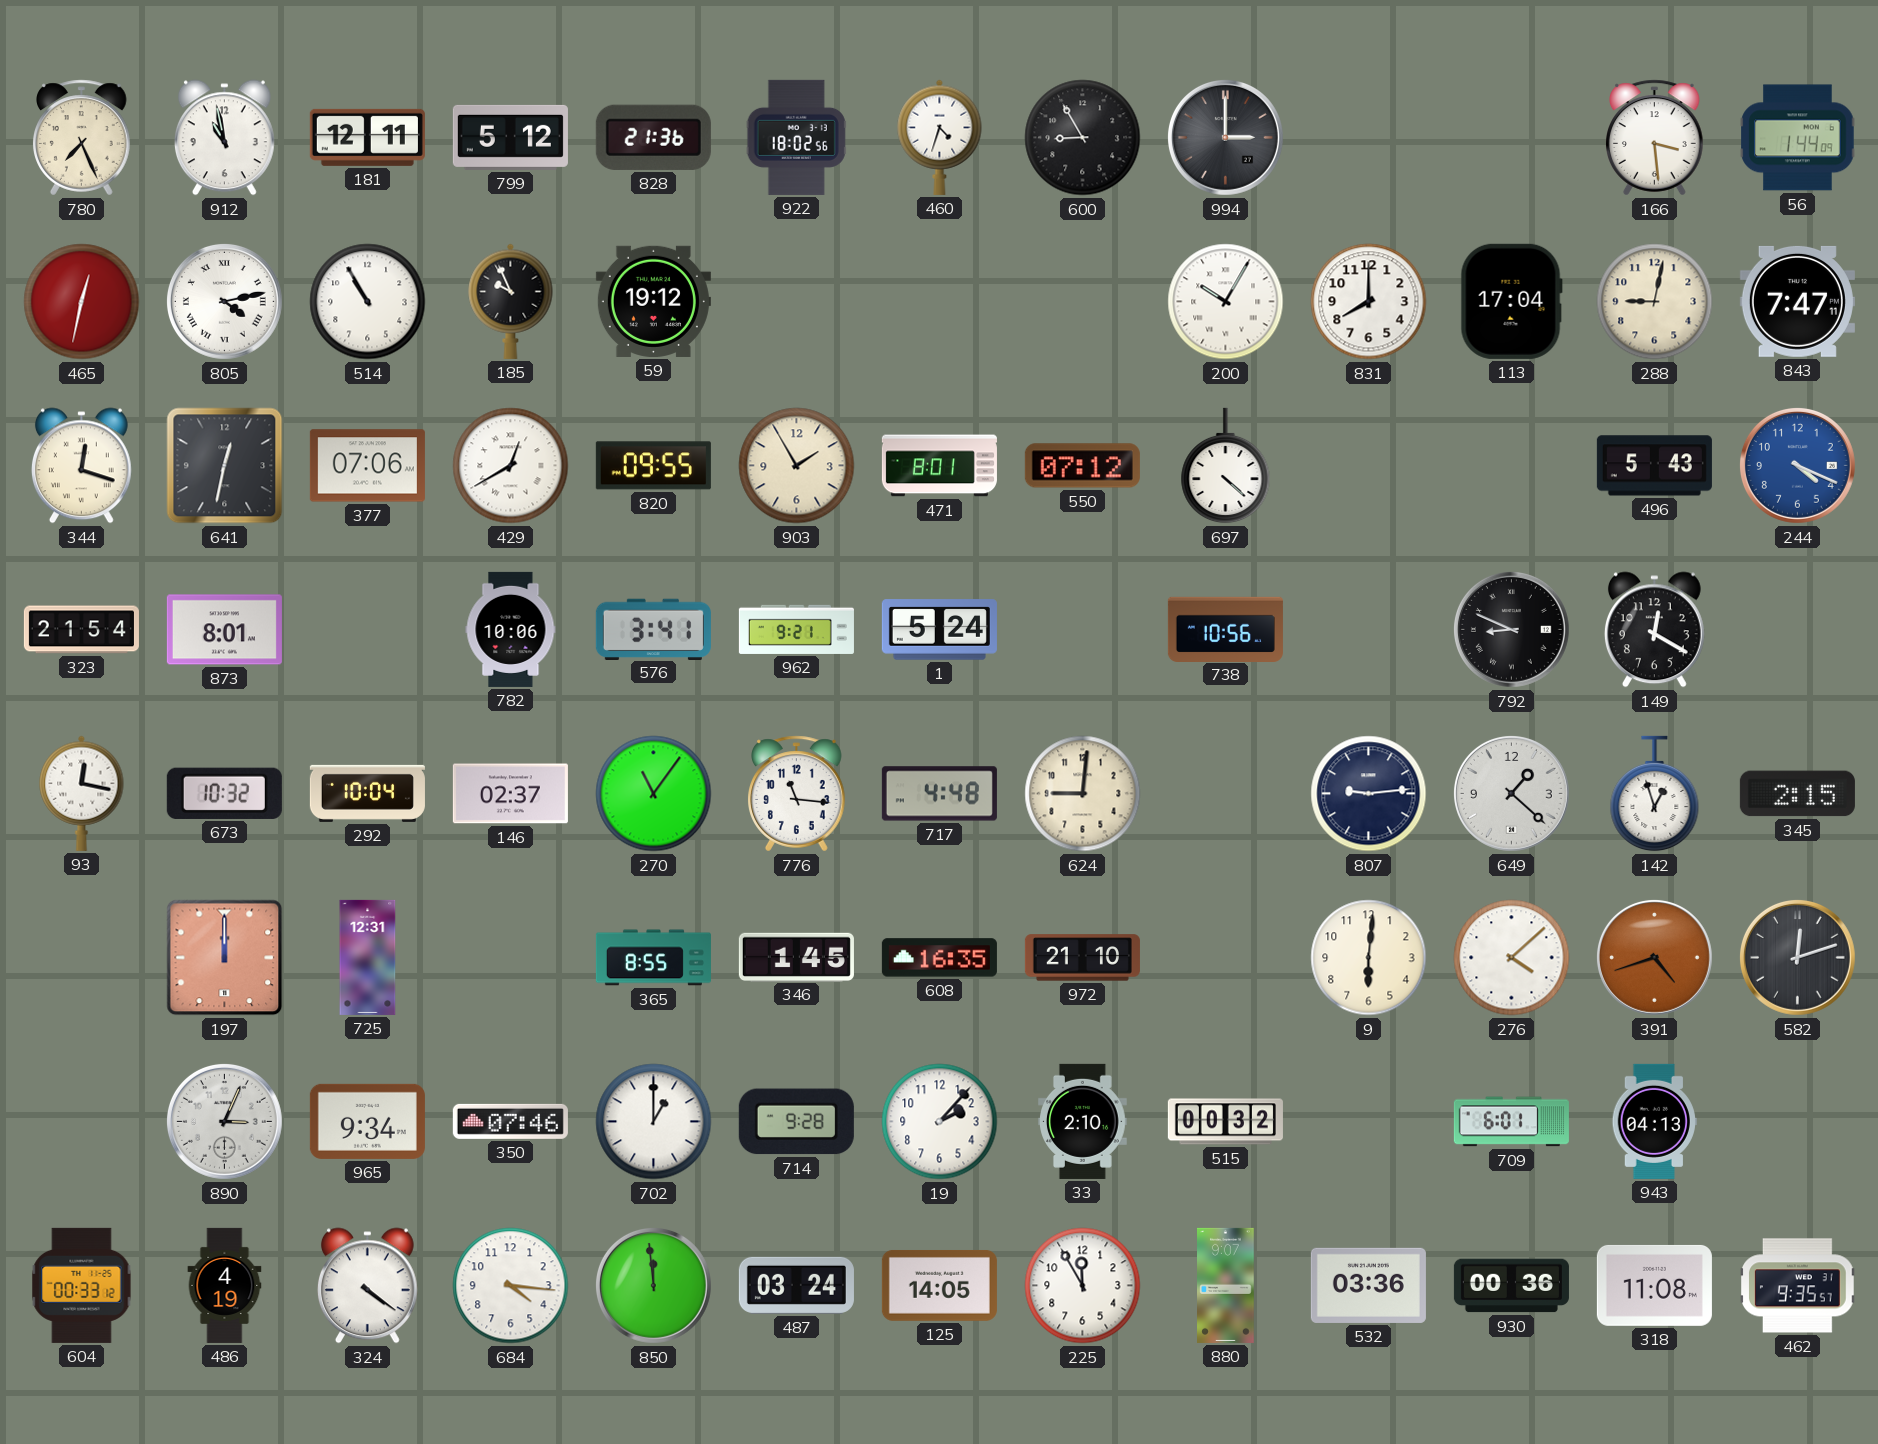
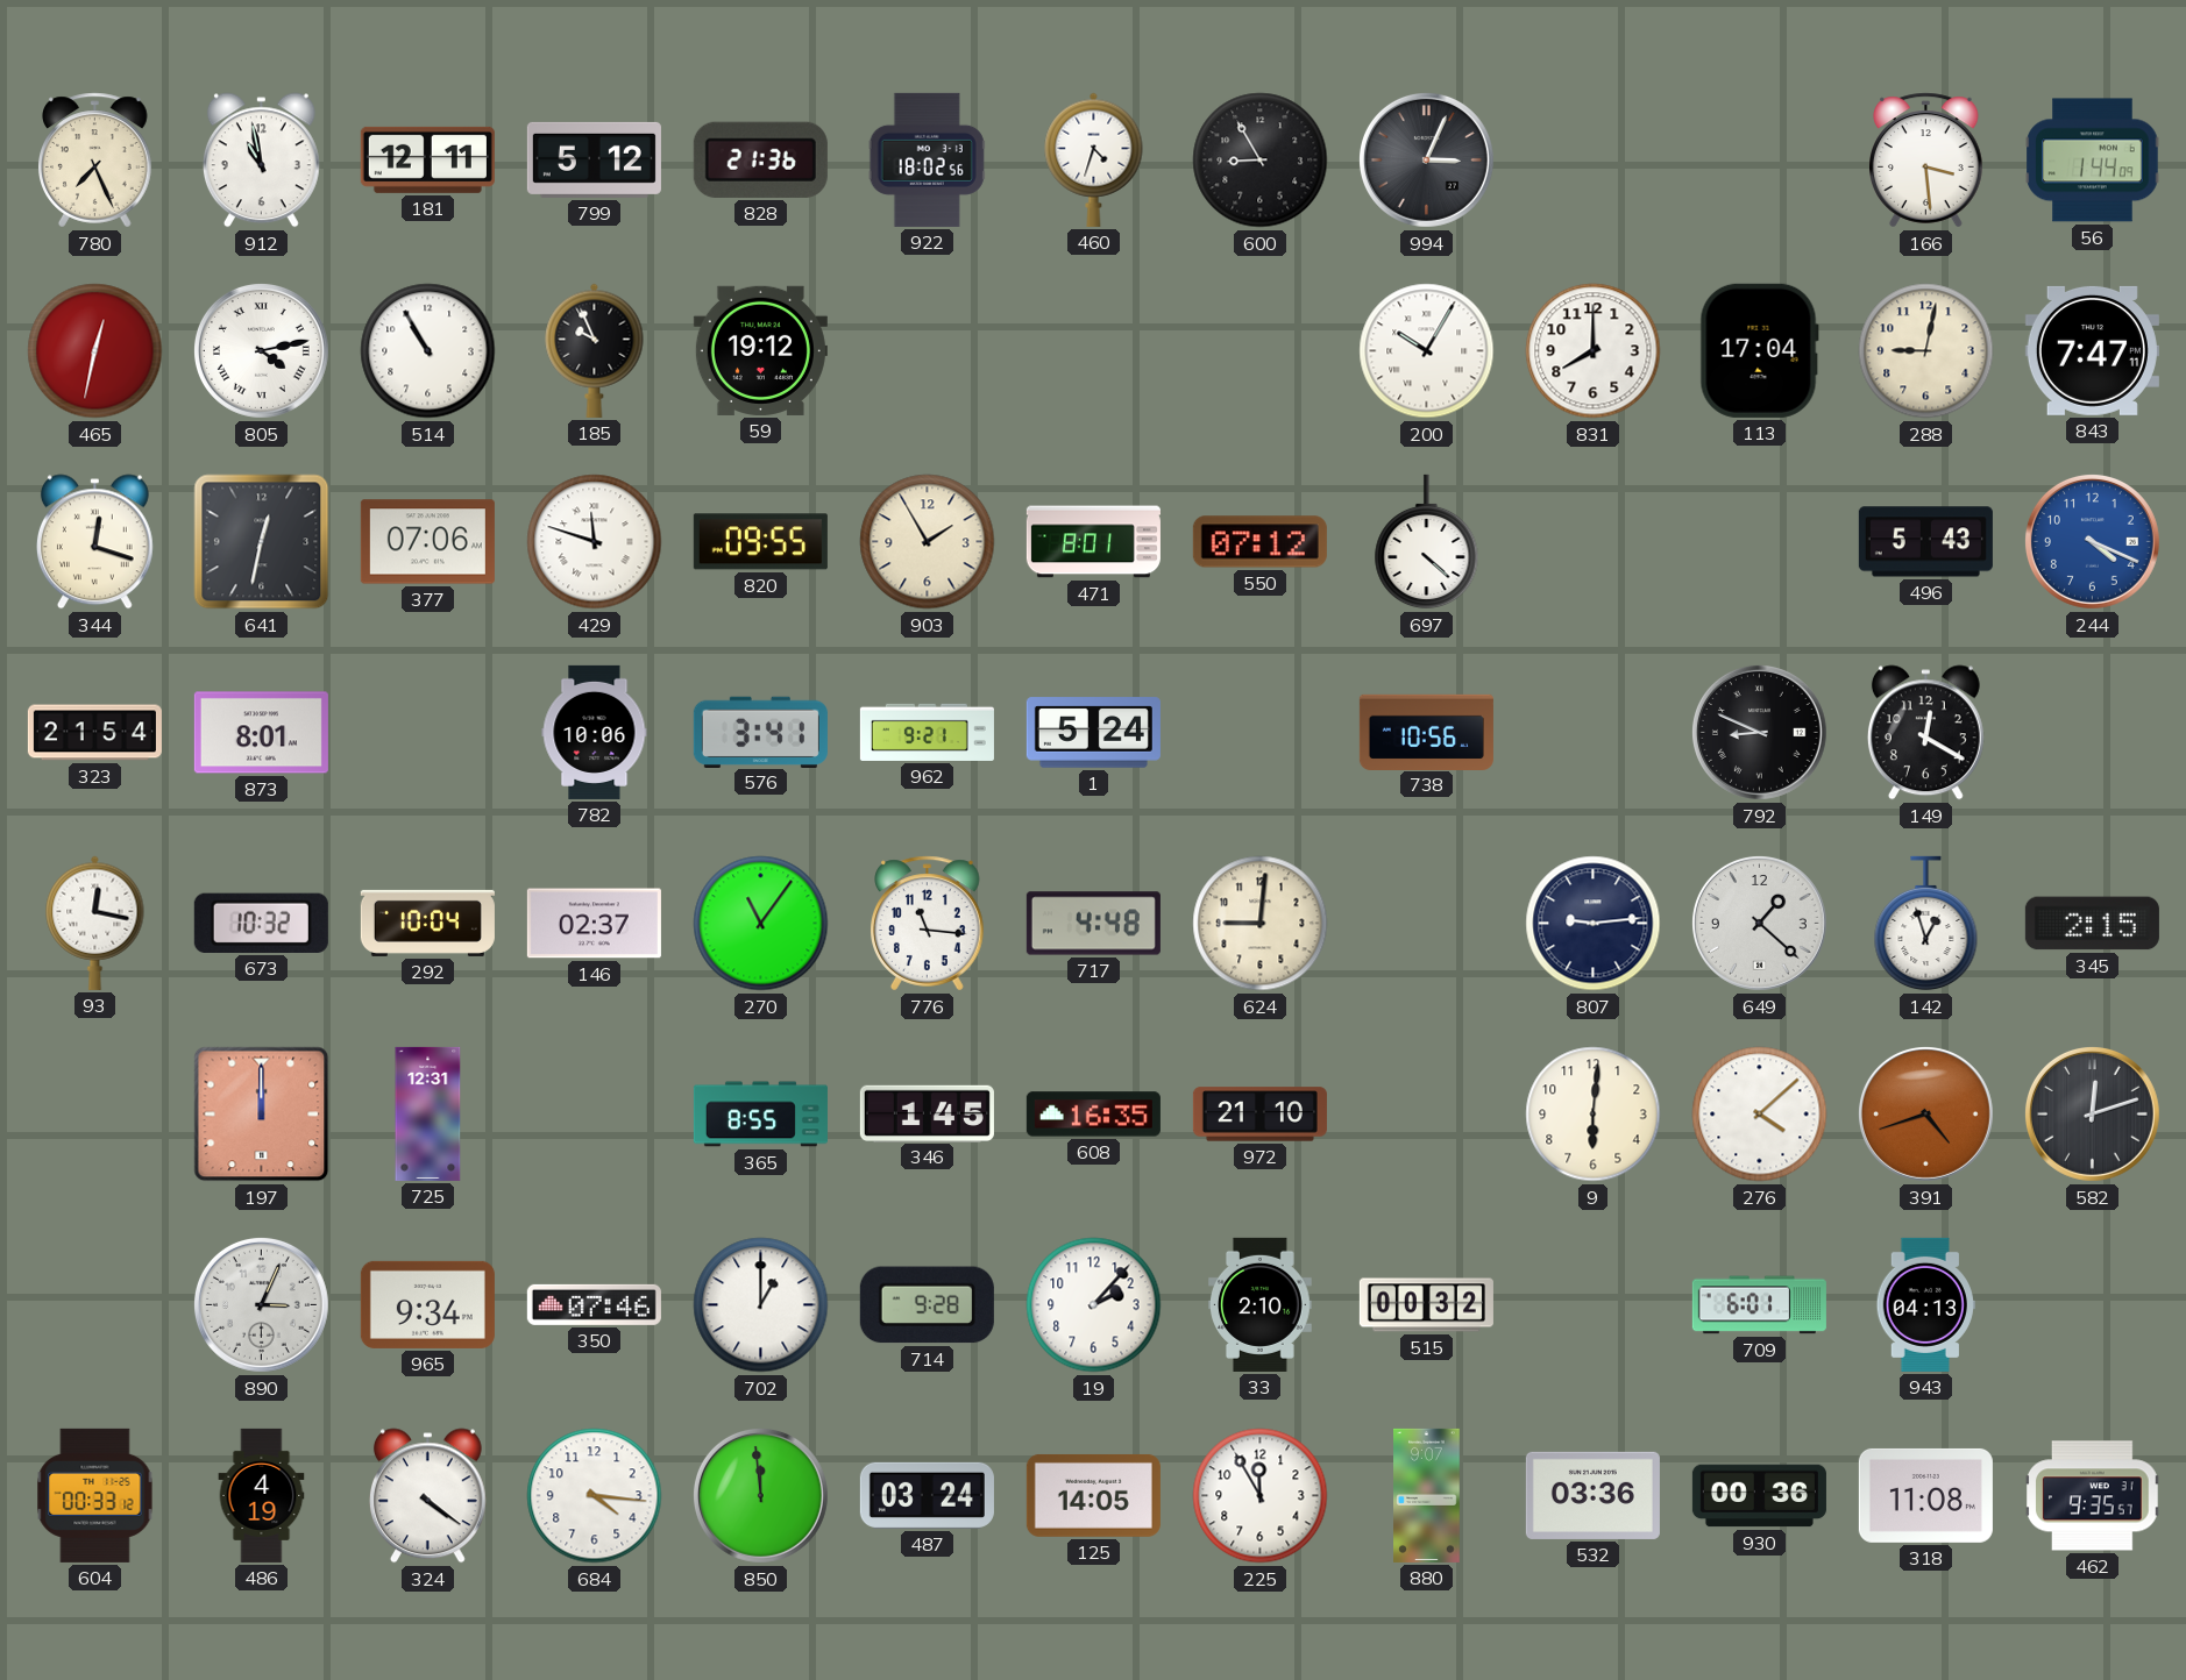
994: 3:00 -> 3:04
429: 12:40 -> 11:48
